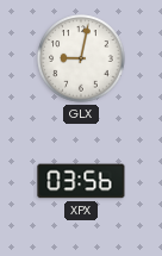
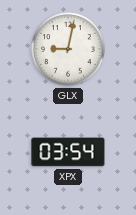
XPX: 03:56 -> 03:54
